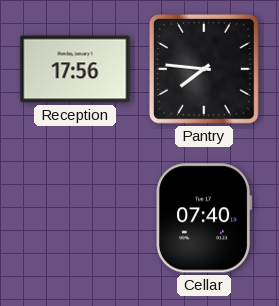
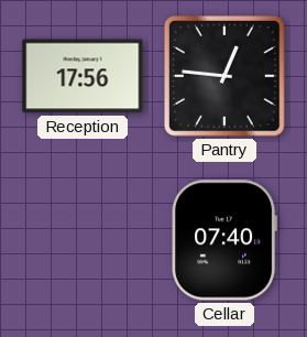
Pantry: 7:46 -> 12:46
